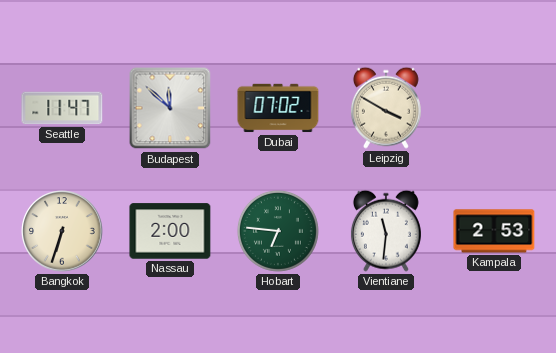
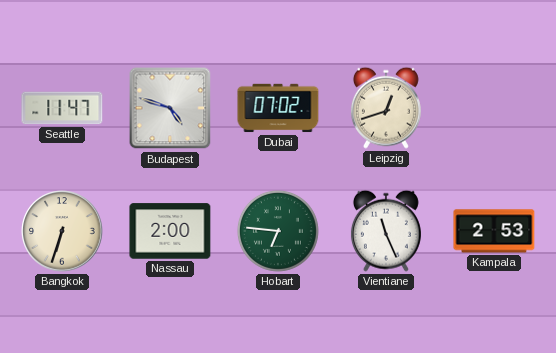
Budapest: 11:52 -> 4:48
Leipzig: 3:50 -> 12:42
Vientiane: 11:31 -> 11:26
